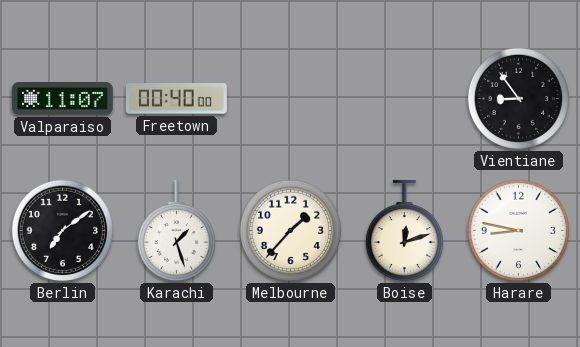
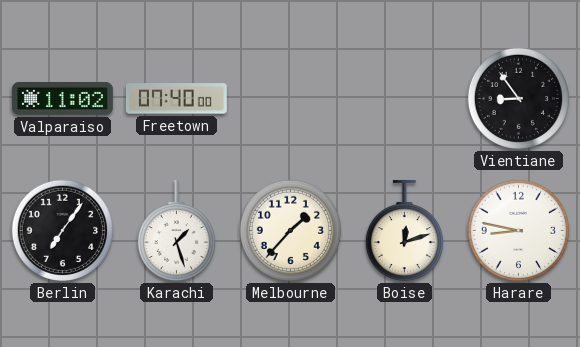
Valparaiso: 11:07 -> 11:02
Freetown: 00:40 -> 07:40
Berlin: 7:09 -> 7:06
